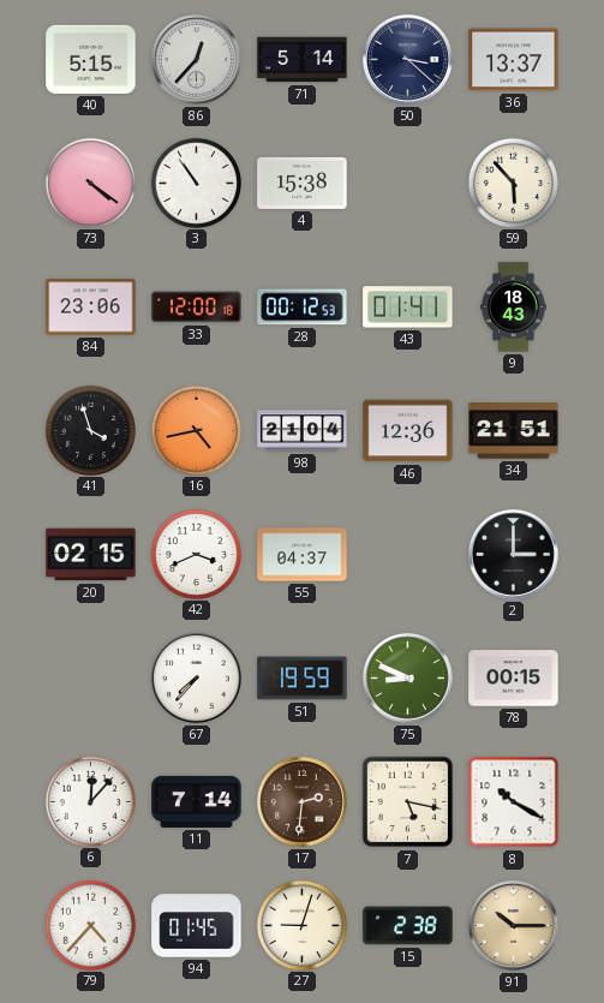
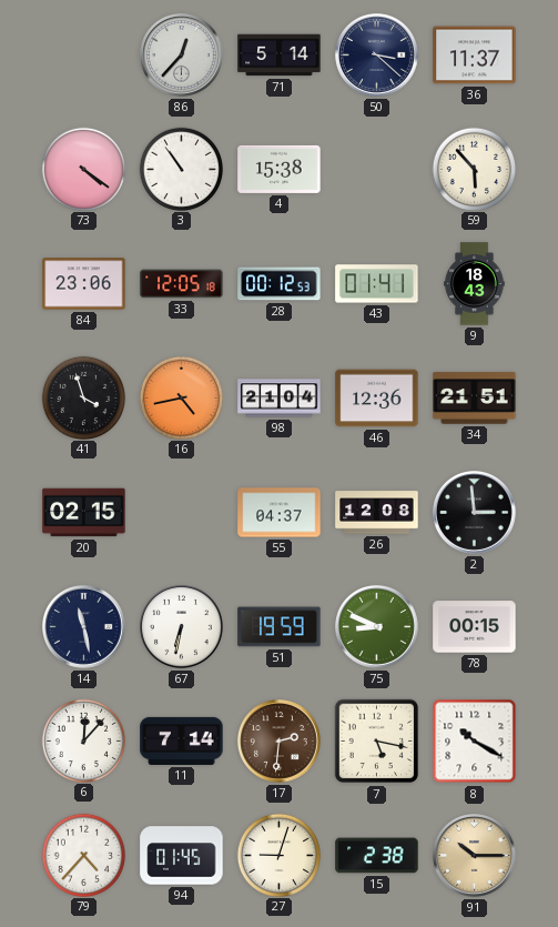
40: 5:15 -> none
36: 13:37 -> 11:37
33: 12:00 -> 12:05
42: 3:41 -> none
26: none -> 12:08
2: 3:00 -> 2:59
14: none -> 11:28
67: 7:37 -> 6:32
